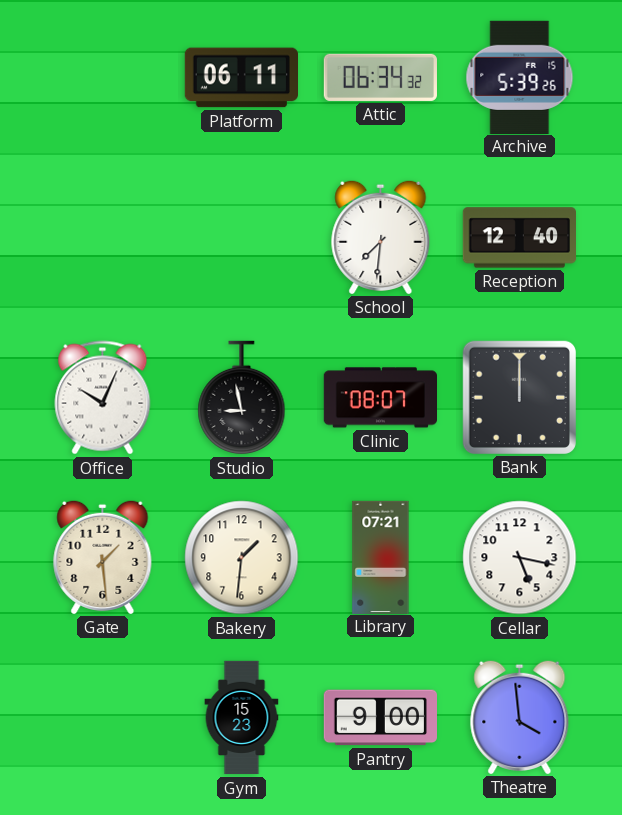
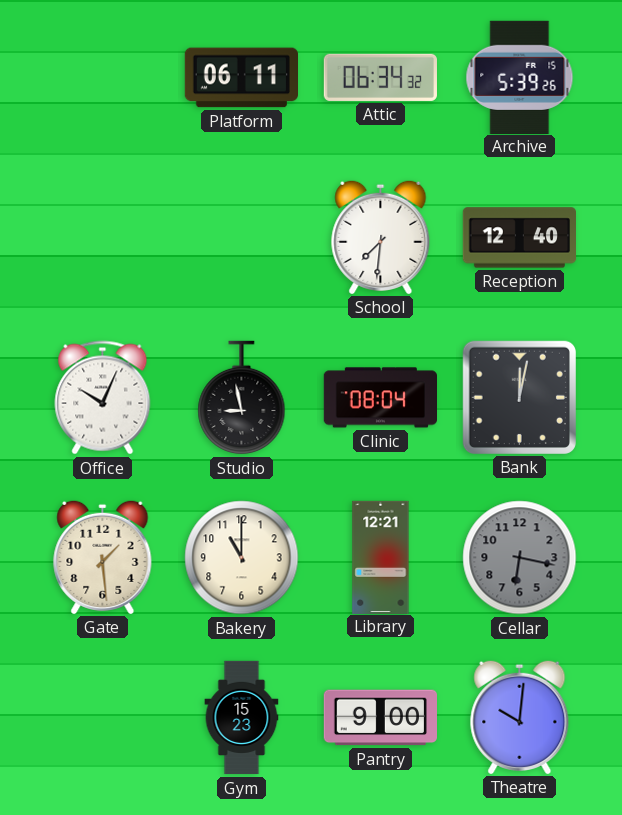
Clinic: 08:07 -> 08:04
Bank: 12:00 -> 12:02
Bakery: 1:31 -> 11:00
Library: 07:21 -> 12:21
Cellar: 5:17 -> 6:17
Cellar dial: white -> grey
Theatre: 3:59 -> 10:01
